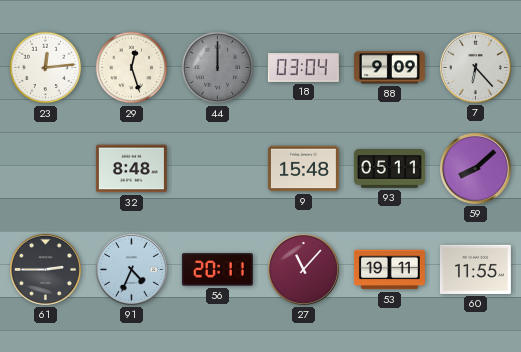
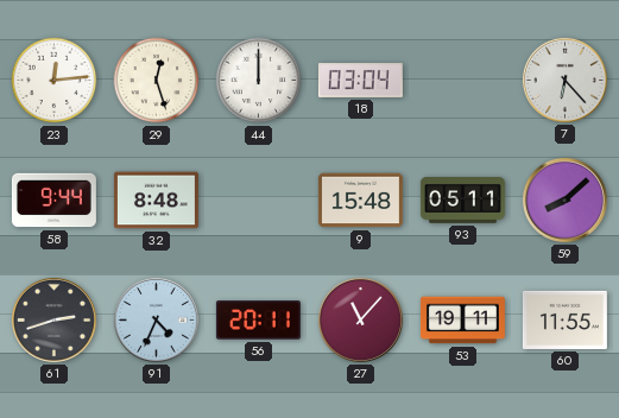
44 dial: grey -> white
88: 9:09 -> none
58: none -> 9:44
61: 2:45 -> 2:42
